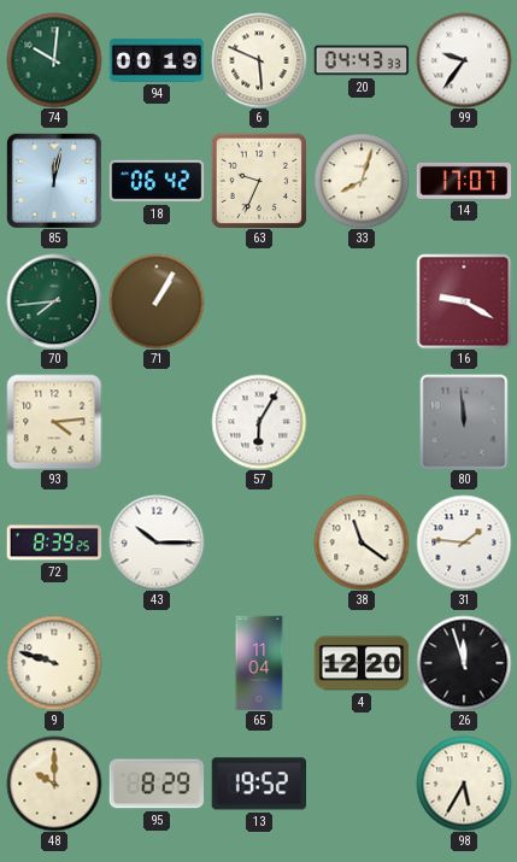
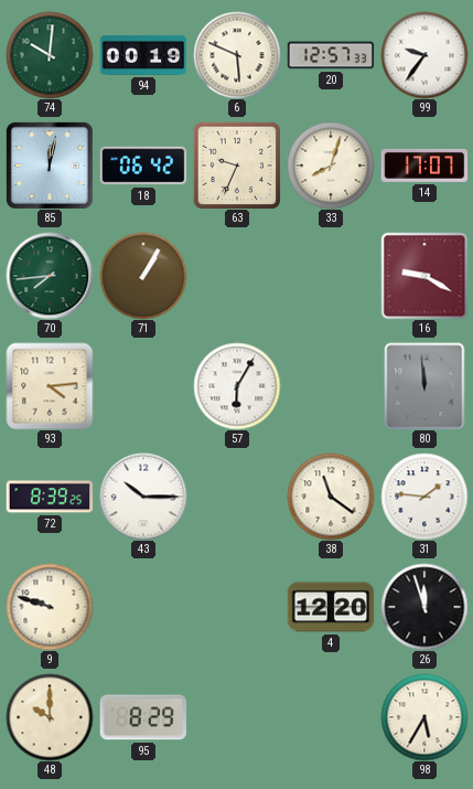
20: 04:43 -> 12:57
65: 11:04 -> none
13: 19:52 -> none
